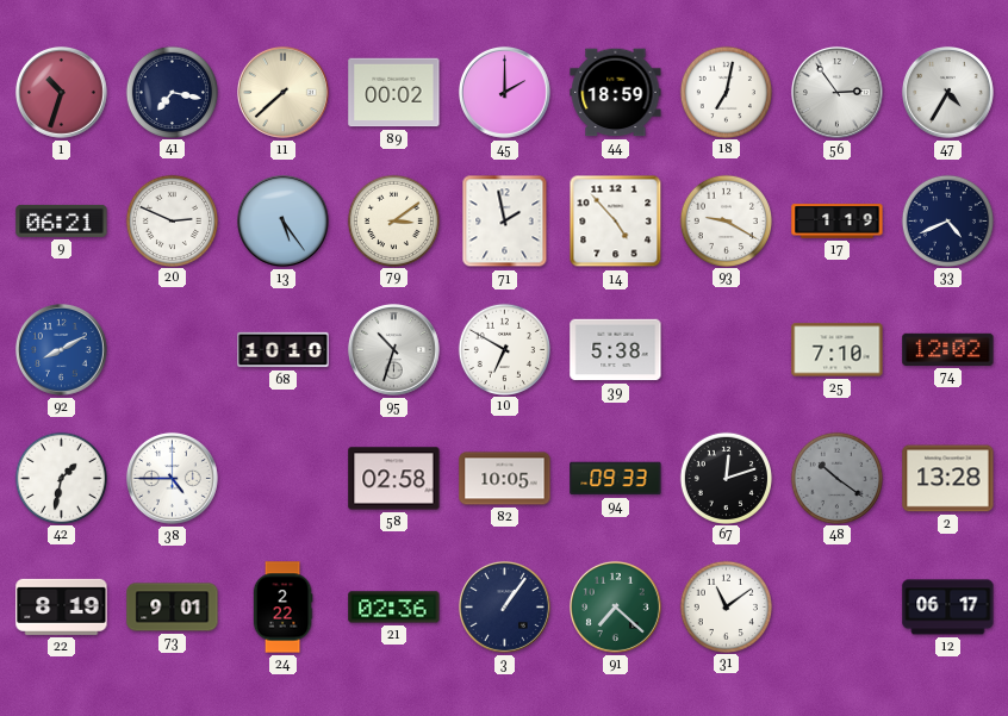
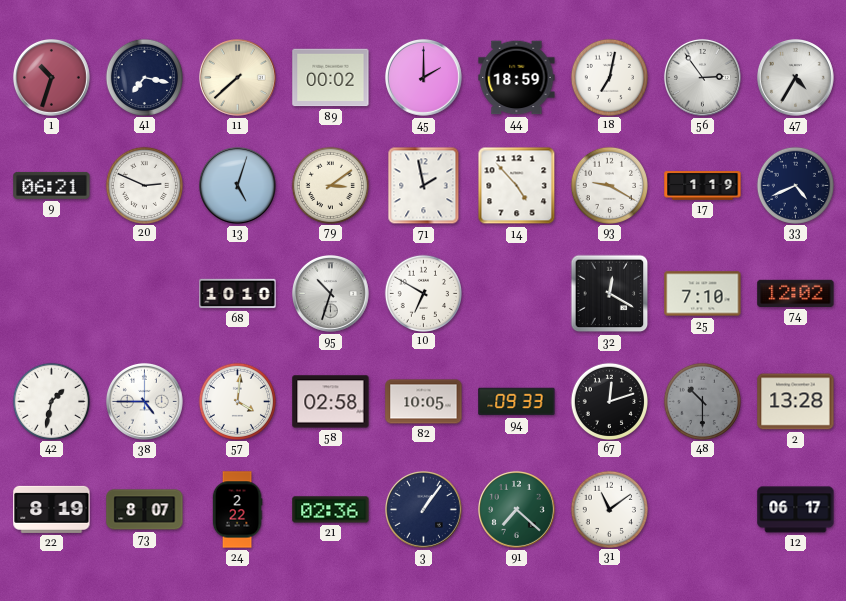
13: 5:24 -> 5:03
92: 8:10 -> none
39: 5:38 -> none
32: none -> 12:20
57: none -> 4:01
48: 10:21 -> 10:30
73: 9:01 -> 8:07
